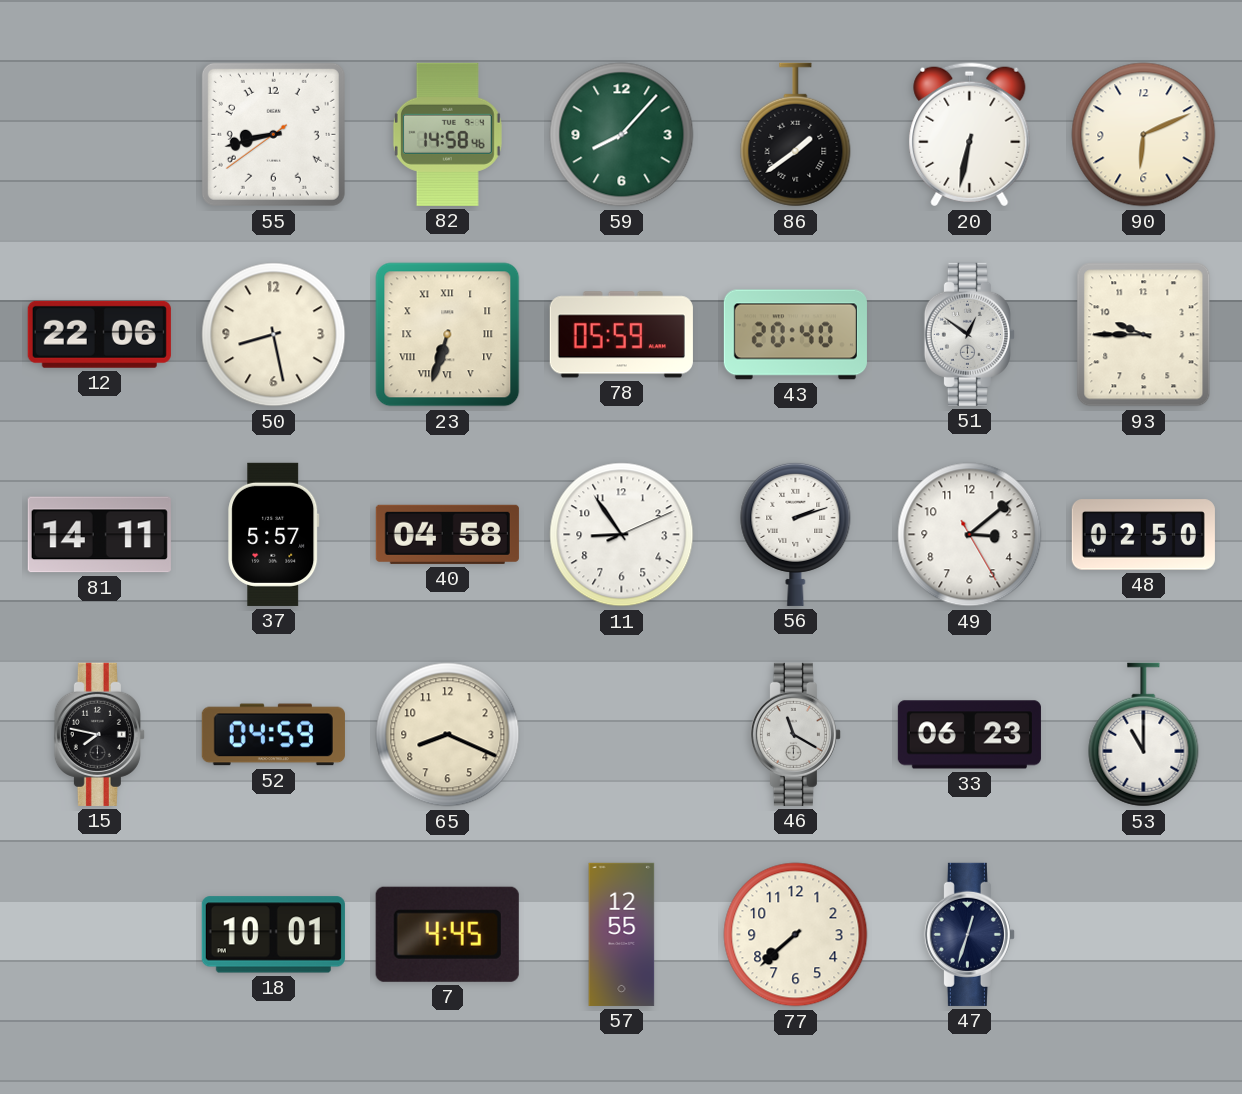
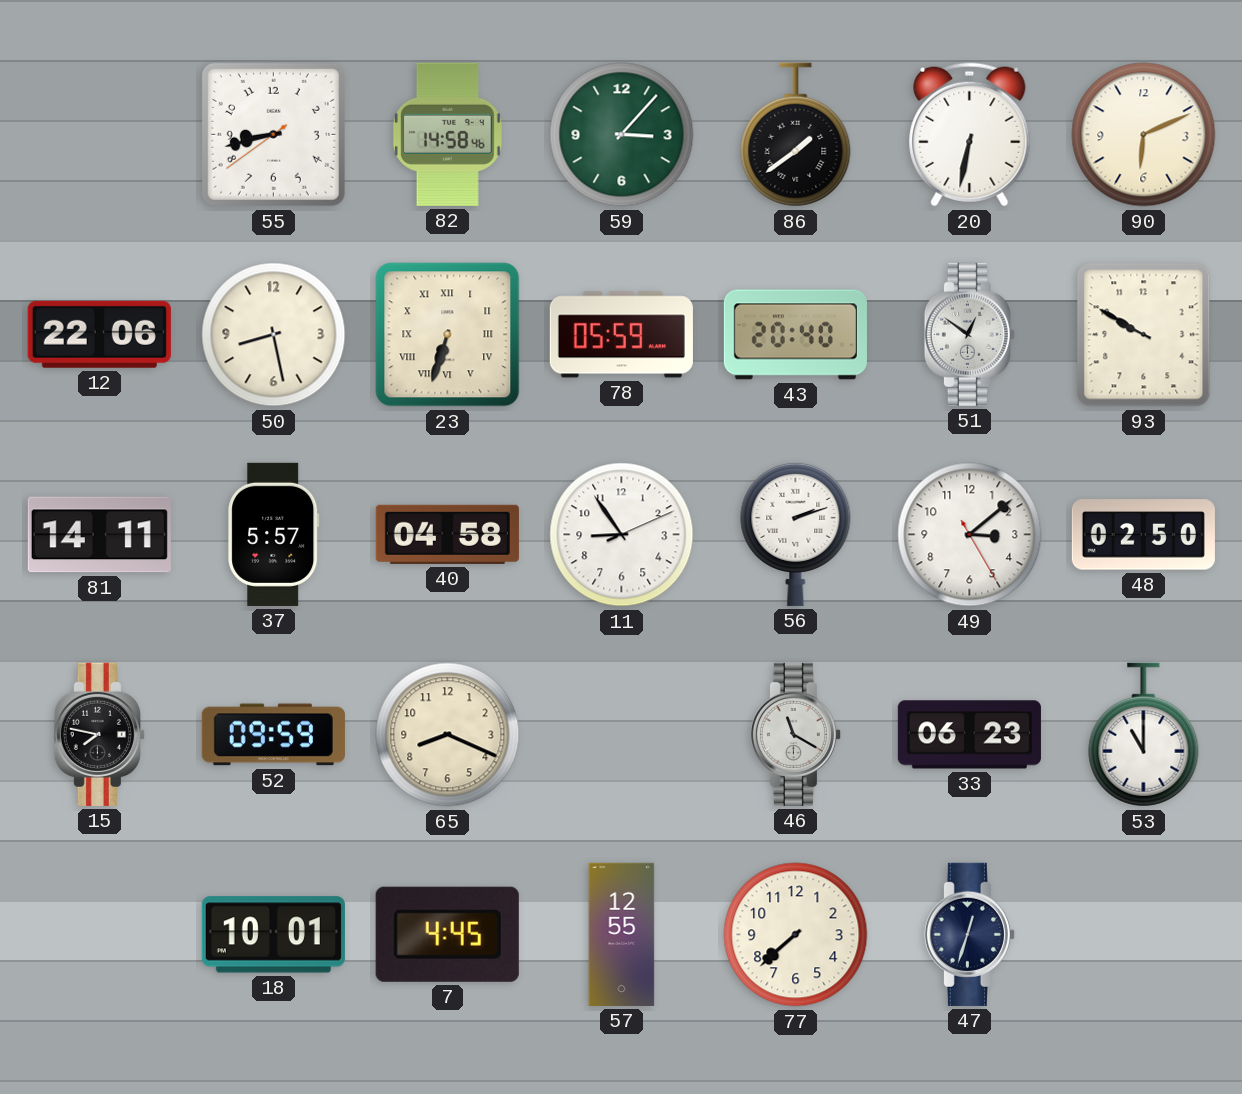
59: 8:07 -> 3:07
93: 9:45 -> 9:50
52: 04:59 -> 09:59
